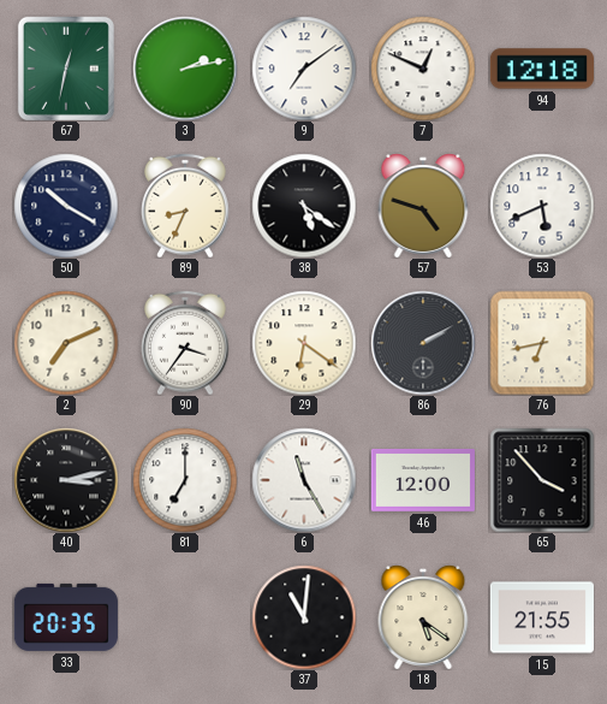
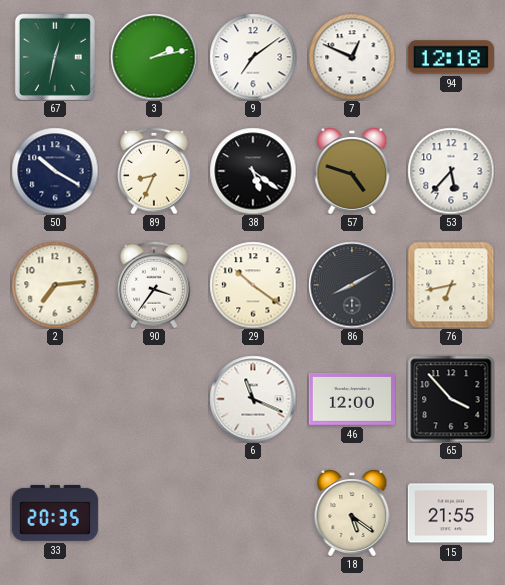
53: 5:41 -> 5:37
2: 7:11 -> 7:14
29: 6:21 -> 10:21
86: 2:10 -> 8:10
40: 3:13 -> none
81: 7:00 -> none
6: 11:25 -> 11:19
37: 11:01 -> none
